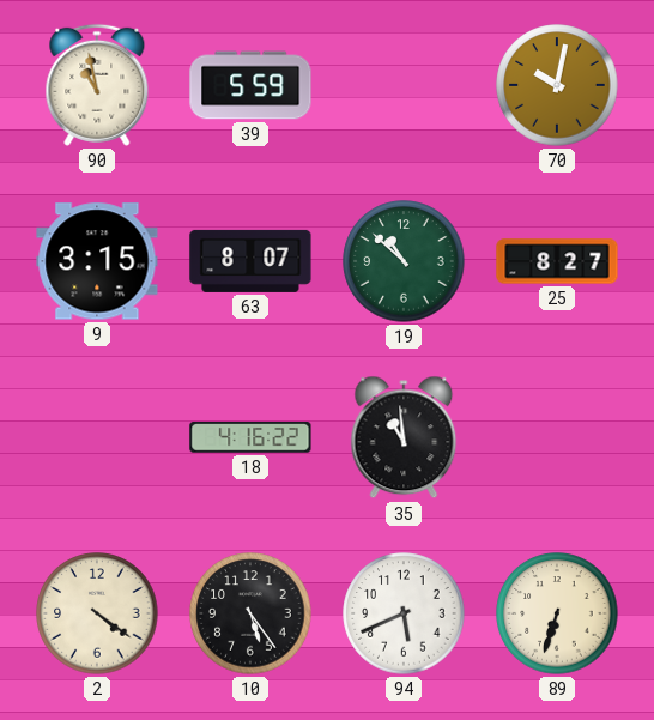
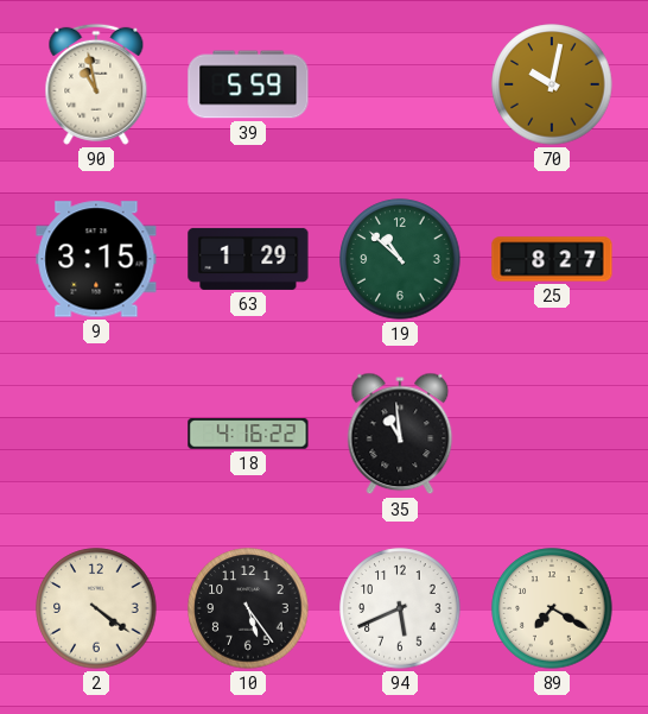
63: 8:07 -> 1:29
89: 6:33 -> 7:20
